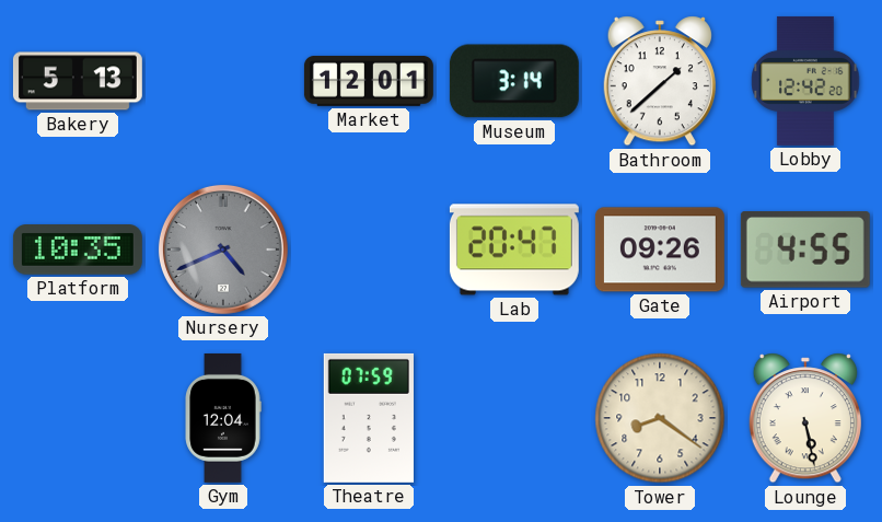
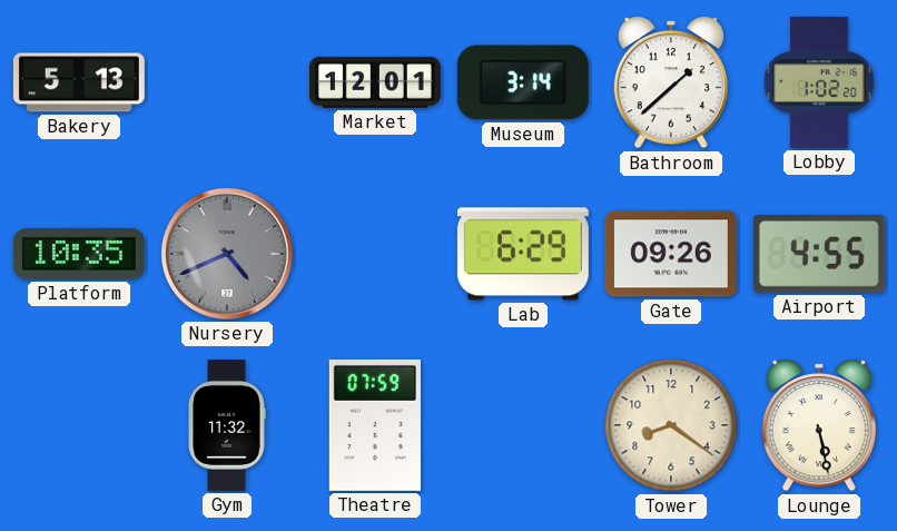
Lobby: 12:42 -> 1:02
Lab: 20:47 -> 6:29
Gym: 12:04 -> 11:32
